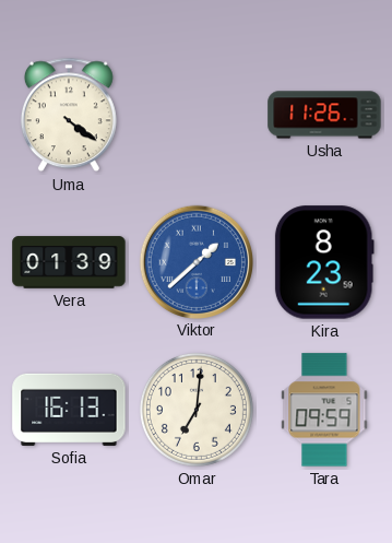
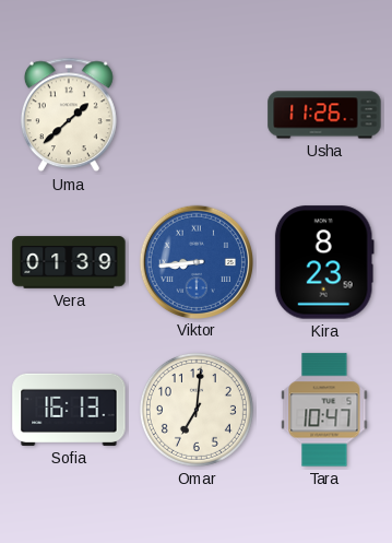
Uma: 4:21 -> 1:38
Viktor: 1:38 -> 8:44
Tara: 09:59 -> 10:47
